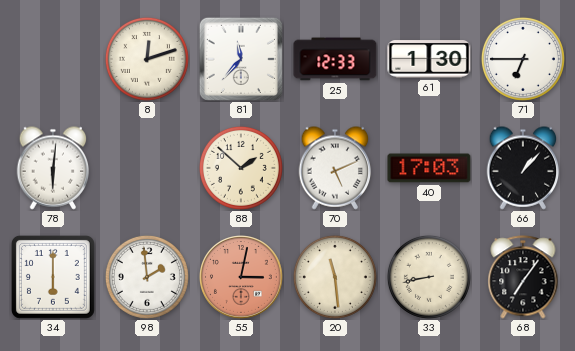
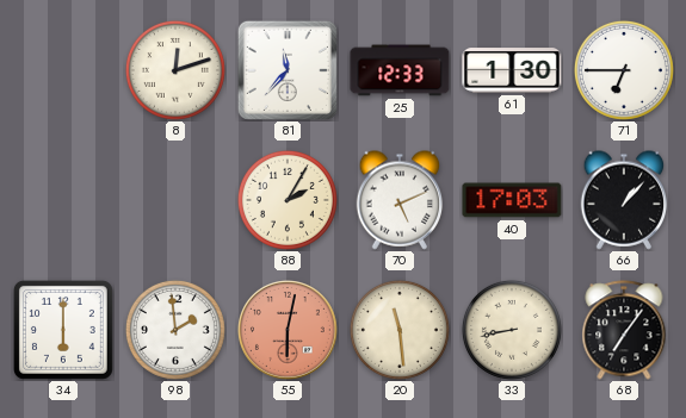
78: 6:01 -> none
88: 1:52 -> 2:05
55: 3:02 -> 6:02
